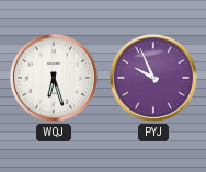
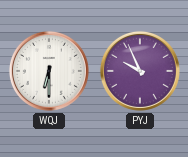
WQJ: 6:27 -> 6:30
